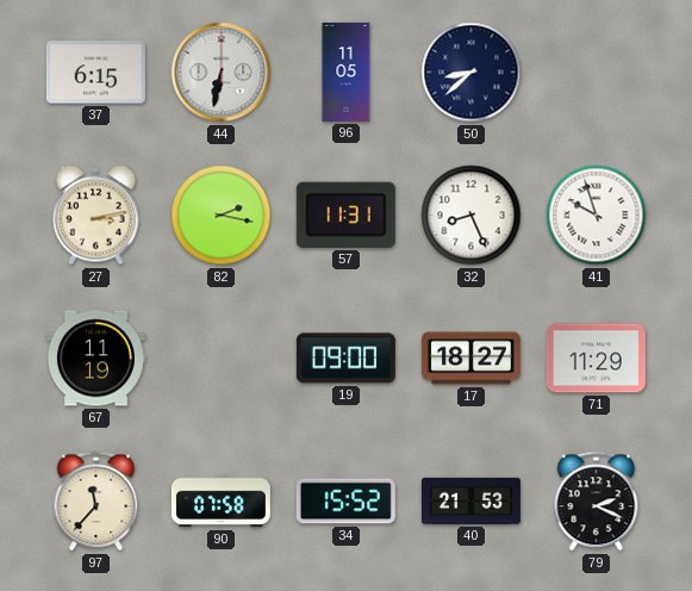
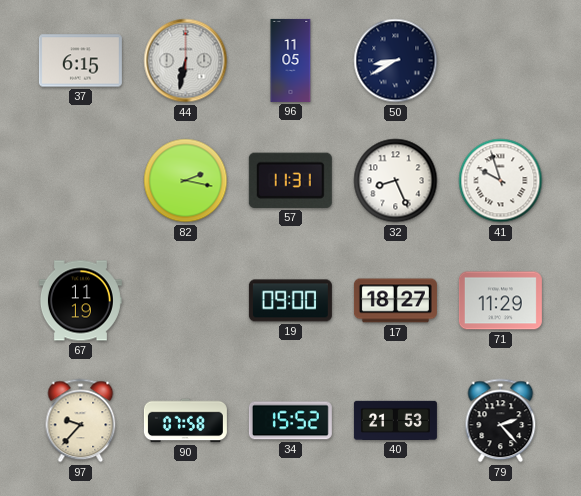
50: 8:38 -> 8:40
27: 3:13 -> none
97: 11:37 -> 9:37
79: 2:19 -> 2:23
